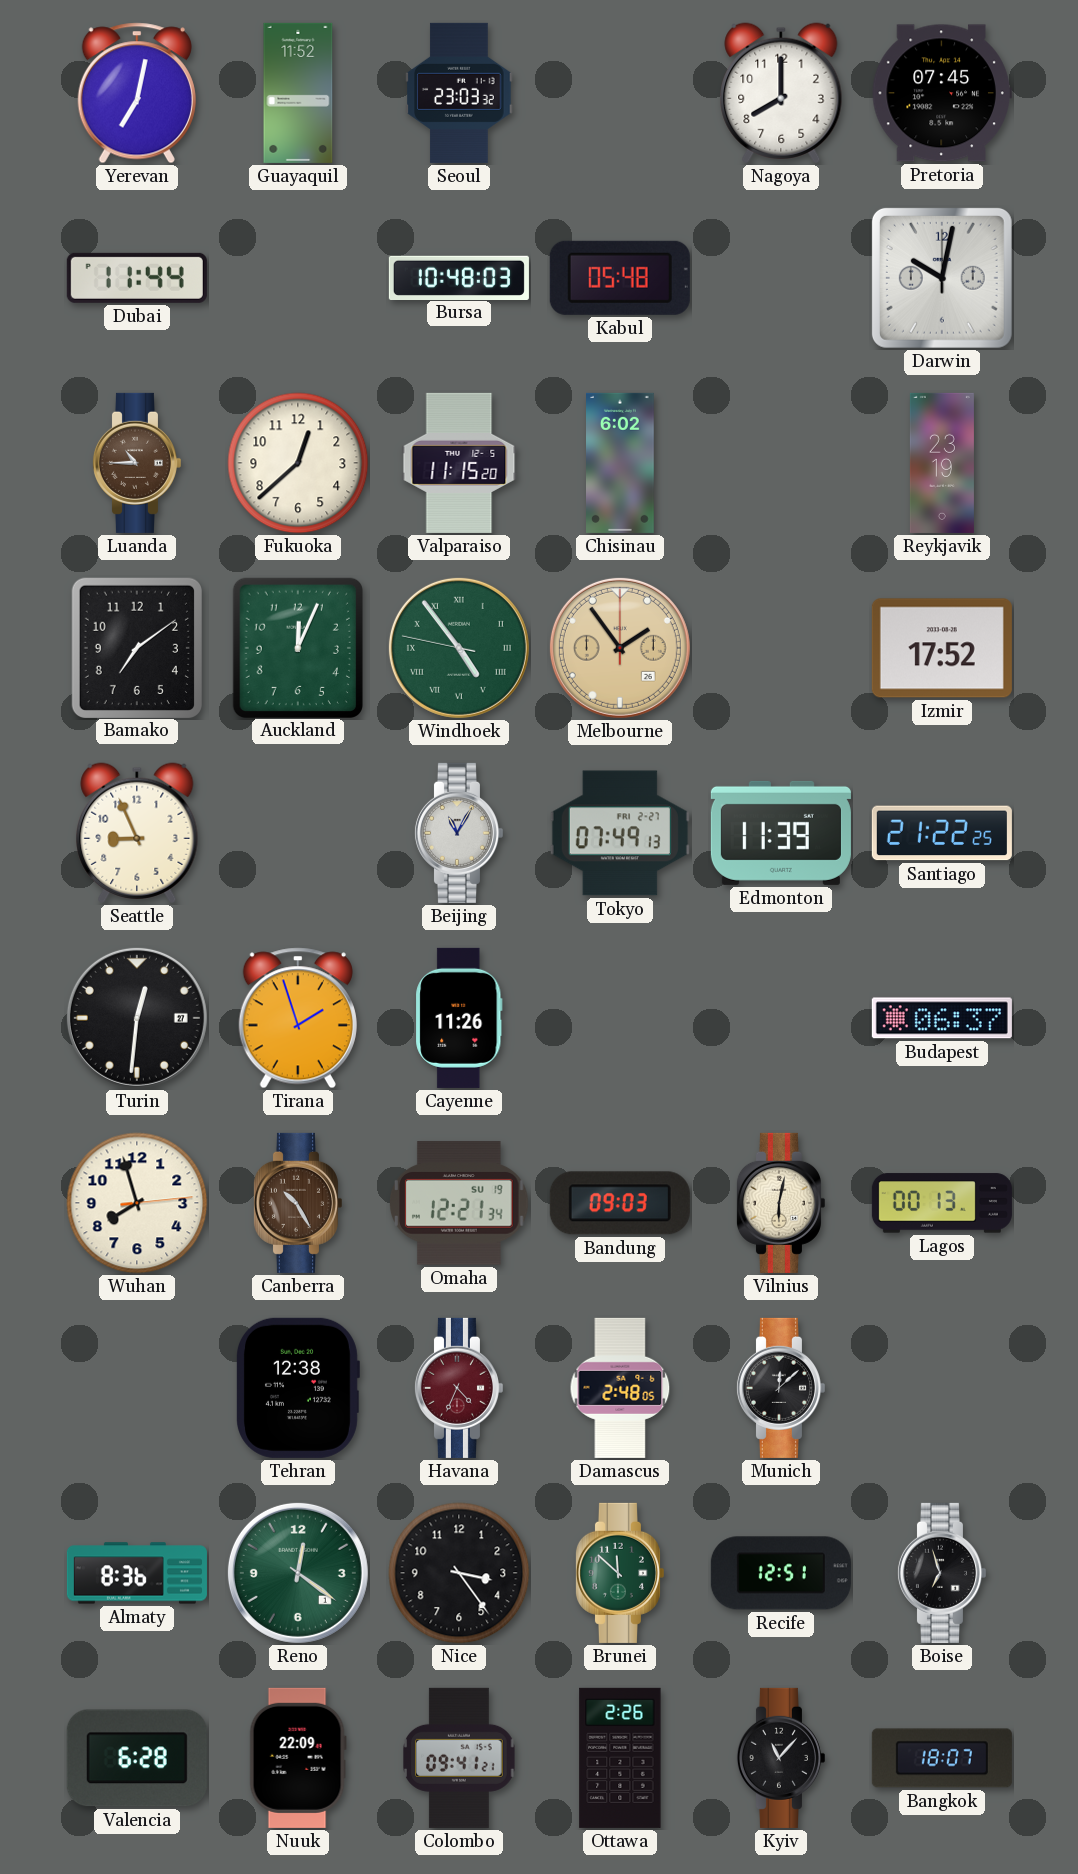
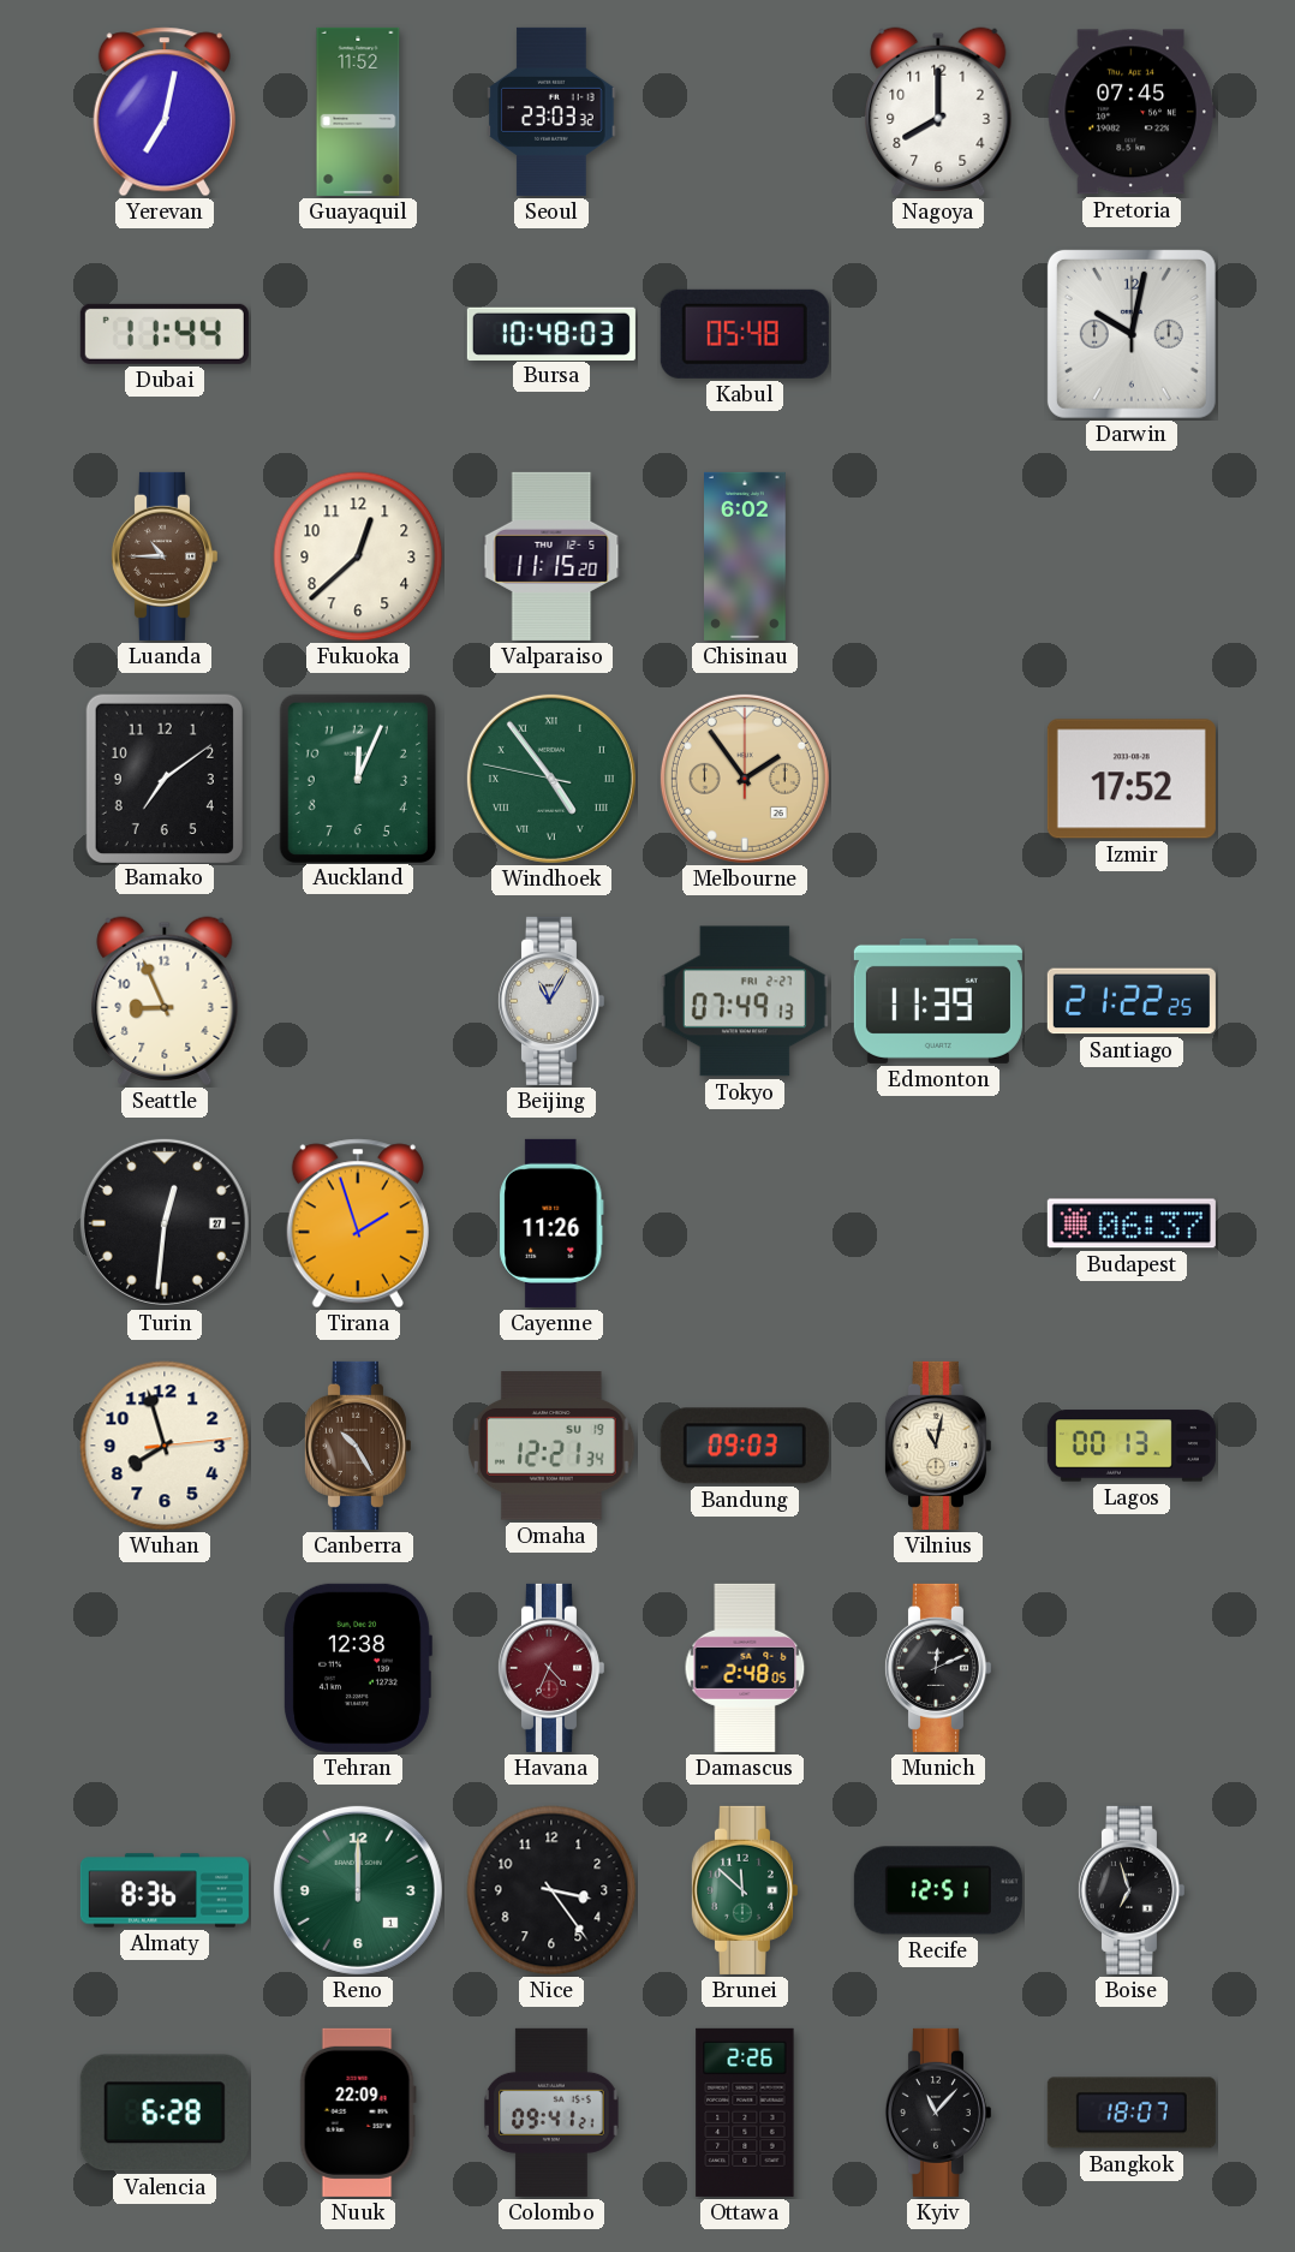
Reykjavik: 23:19 -> none
Vilnius: 6:02 -> 11:02
Munich: 12:08 -> 12:11
Reno: 12:21 -> 12:00
